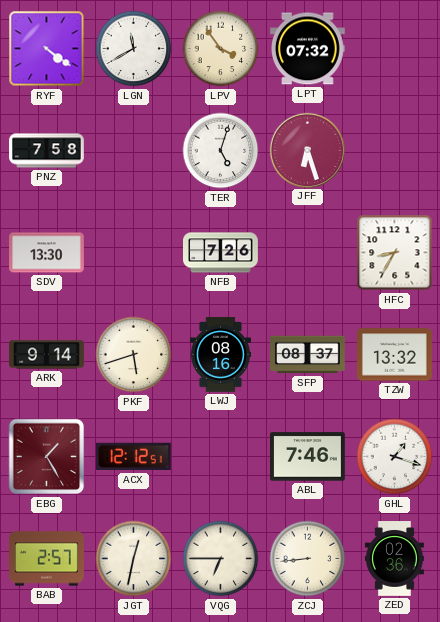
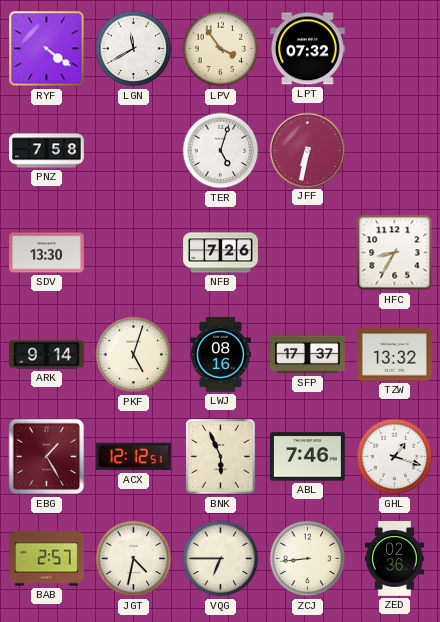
JFF: 6:27 -> 6:32
PKF: 5:42 -> 5:03
SFP: 08:37 -> 17:37
BNK: none -> 5:56
JGT: 12:32 -> 4:32
